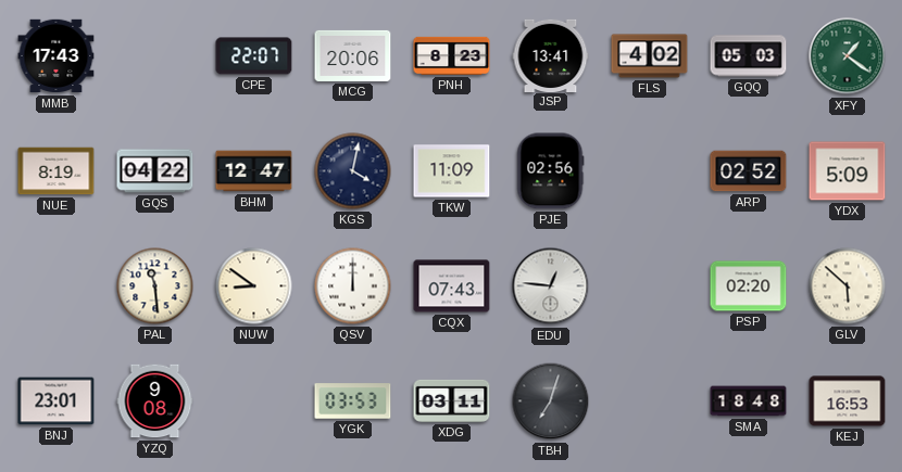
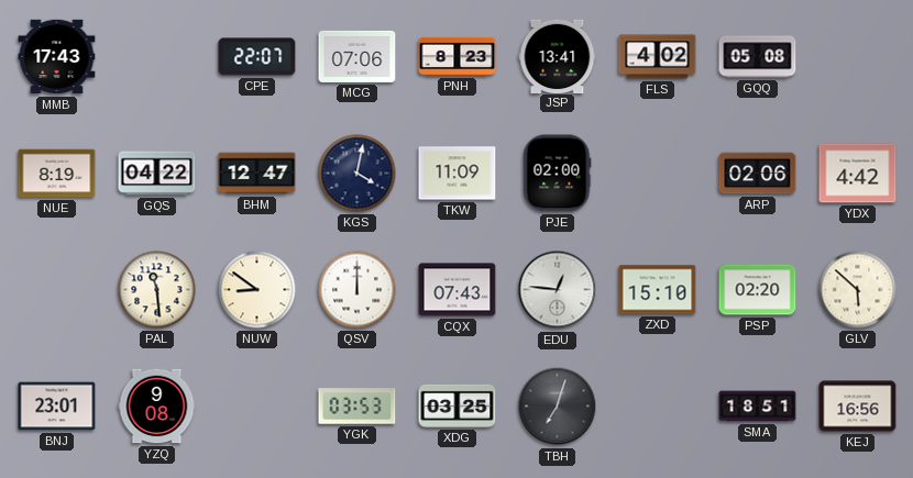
MCG: 20:06 -> 07:06
GQQ: 05:03 -> 05:08
XFY: 1:21 -> none
PJE: 02:56 -> 02:00
ARP: 02:52 -> 02:06
YDX: 5:09 -> 4:42
ZXD: none -> 15:10
XDG: 03:11 -> 03:25
SMA: 18:48 -> 18:51
KEJ: 16:53 -> 16:56
